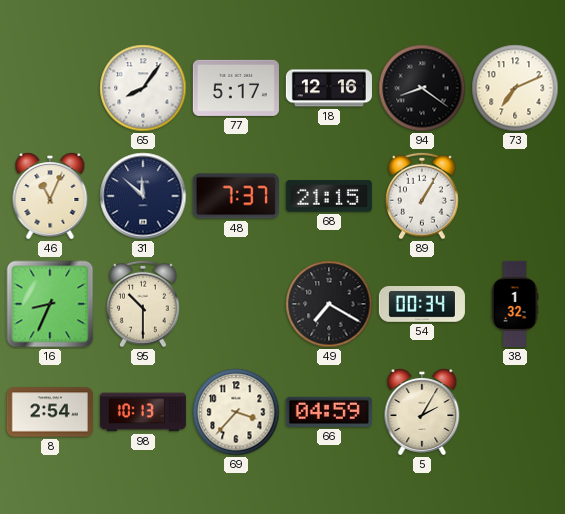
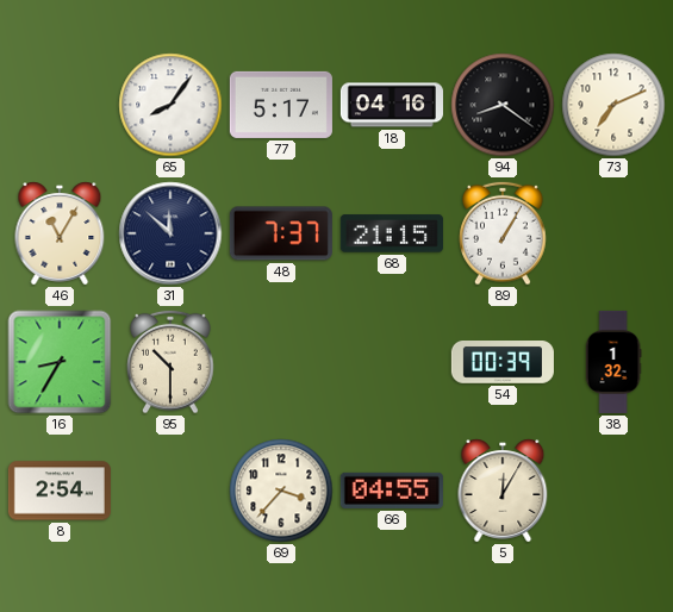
18: 12:16 -> 04:16
46: 11:04 -> 11:05
16: 8:34 -> 8:35
49: 7:20 -> none
54: 00:34 -> 00:39
98: 10:13 -> none
66: 04:59 -> 04:55
5: 2:05 -> 12:05
